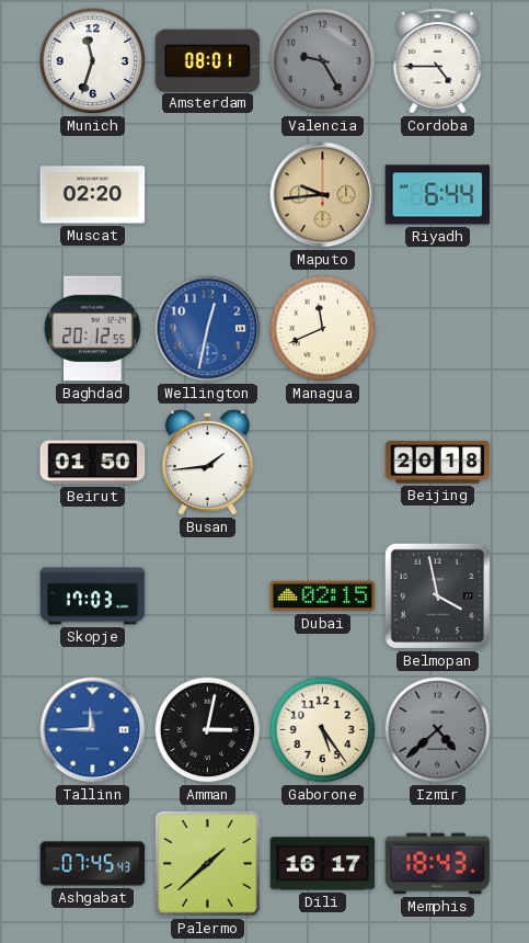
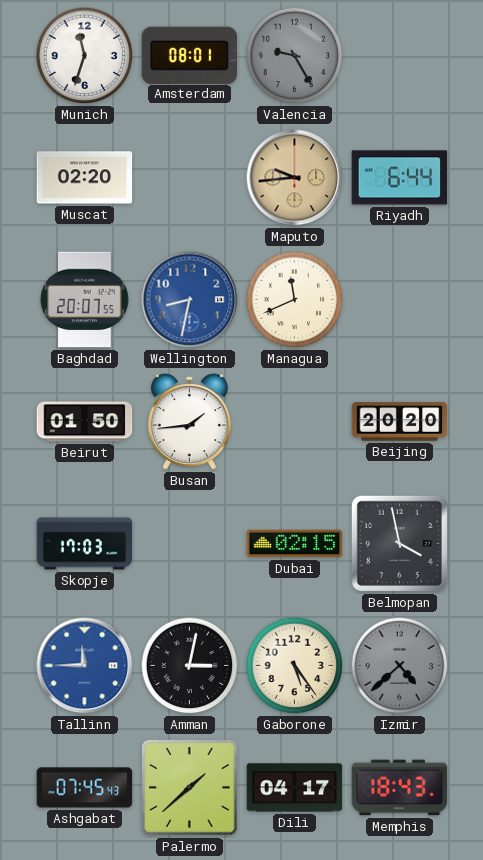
Cordoba: 4:45 -> none
Baghdad: 20:12 -> 20:07
Wellington: 12:32 -> 8:32
Beijing: 20:18 -> 20:20
Dili: 16:17 -> 04:17
